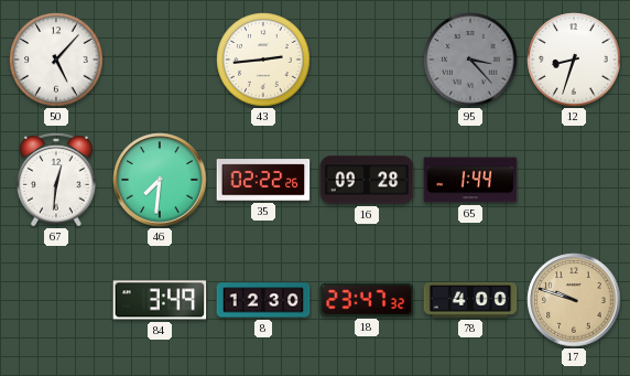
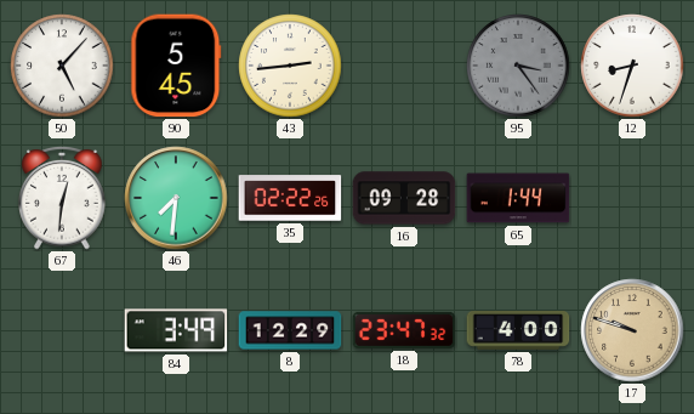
90: none -> 5:45
95: 3:23 -> 3:24
8: 12:30 -> 12:29
